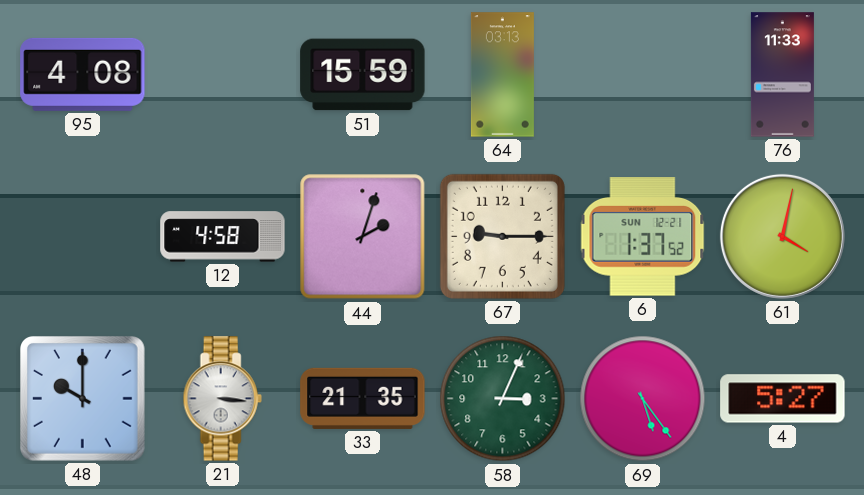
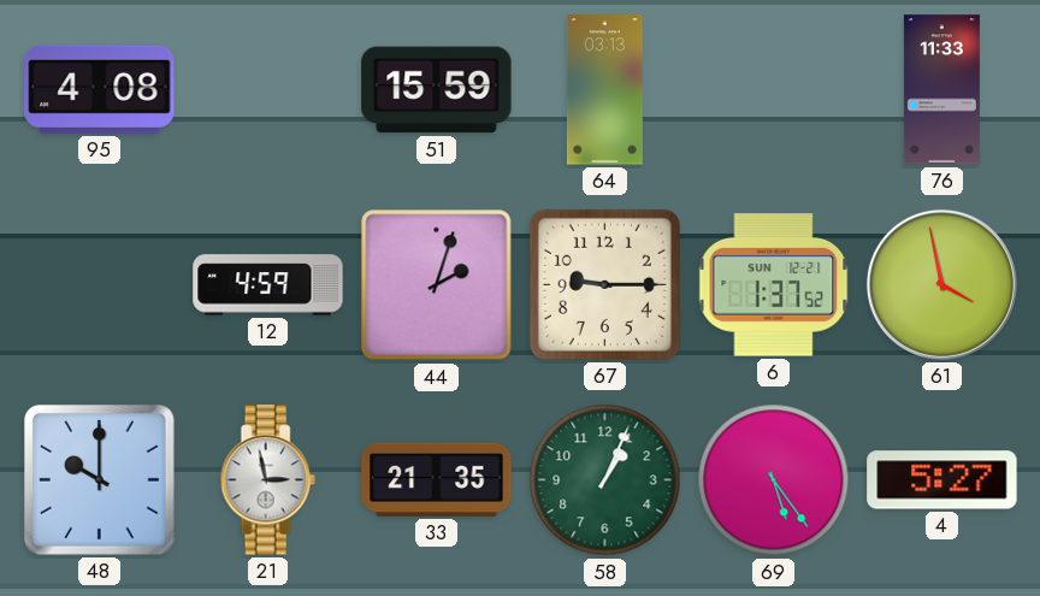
12: 4:58 -> 4:59
61: 4:02 -> 3:58
21: 3:16 -> 2:58
58: 3:04 -> 1:04
